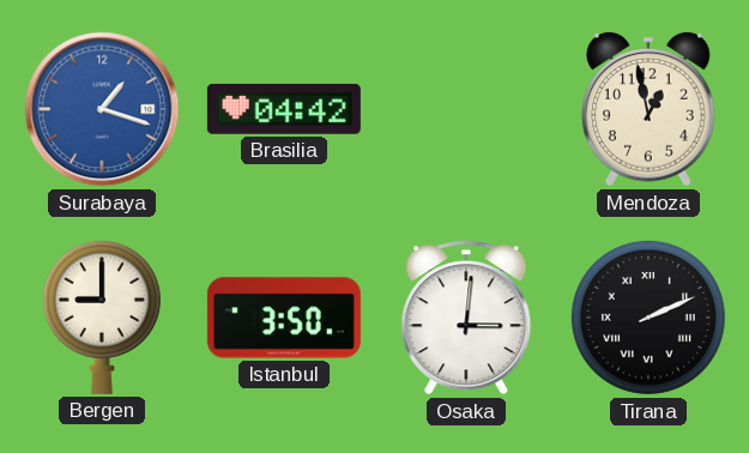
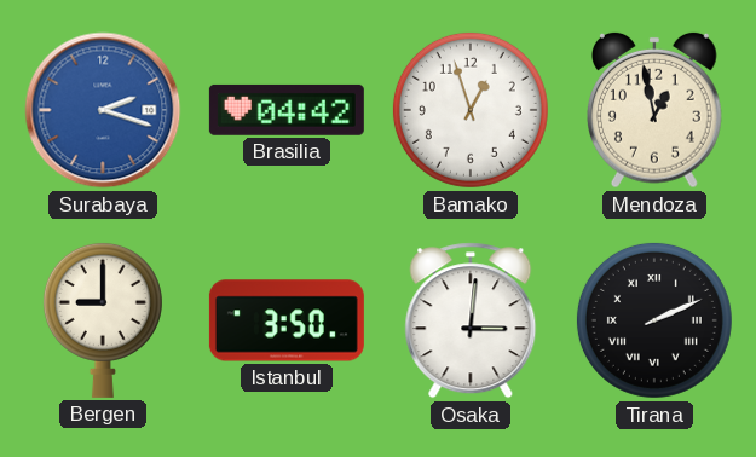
Surabaya: 1:18 -> 2:18
Bamako: none -> 12:57
